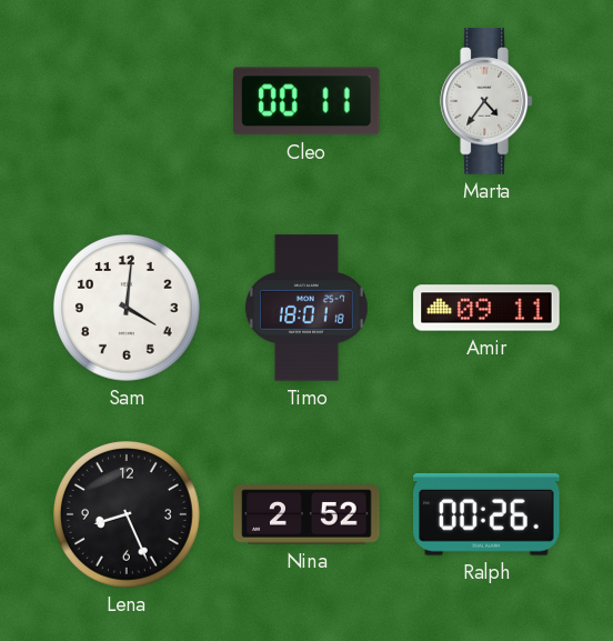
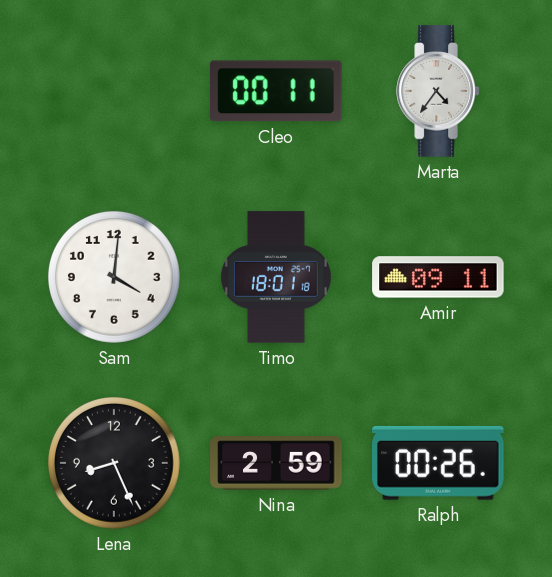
Nina: 2:52 -> 2:59
